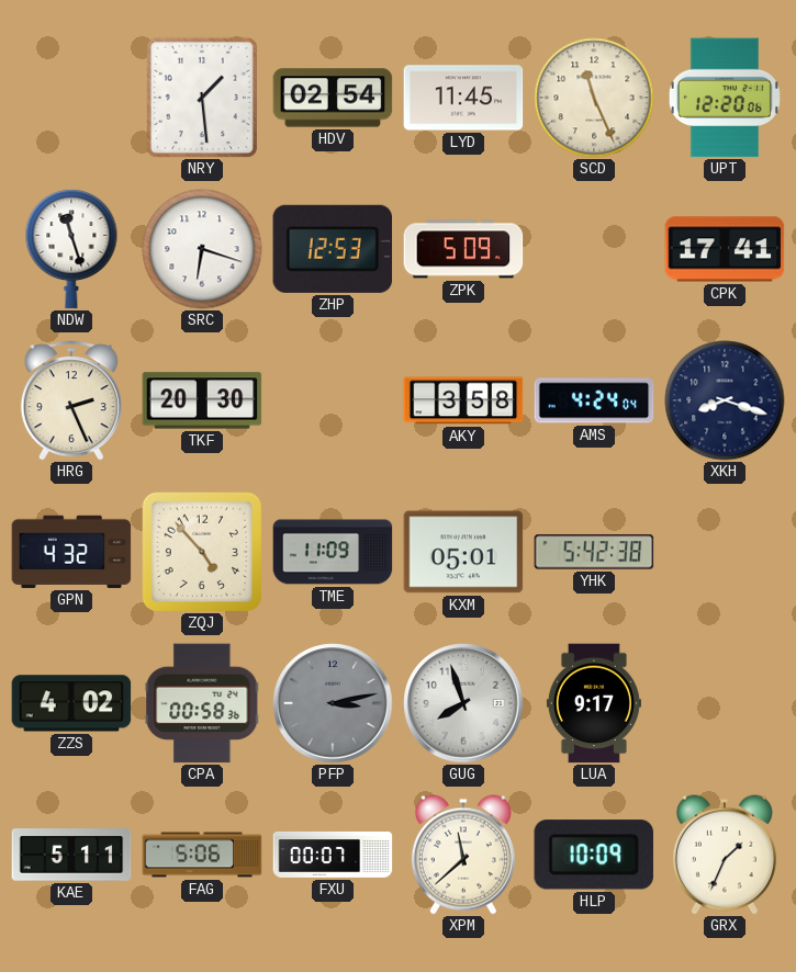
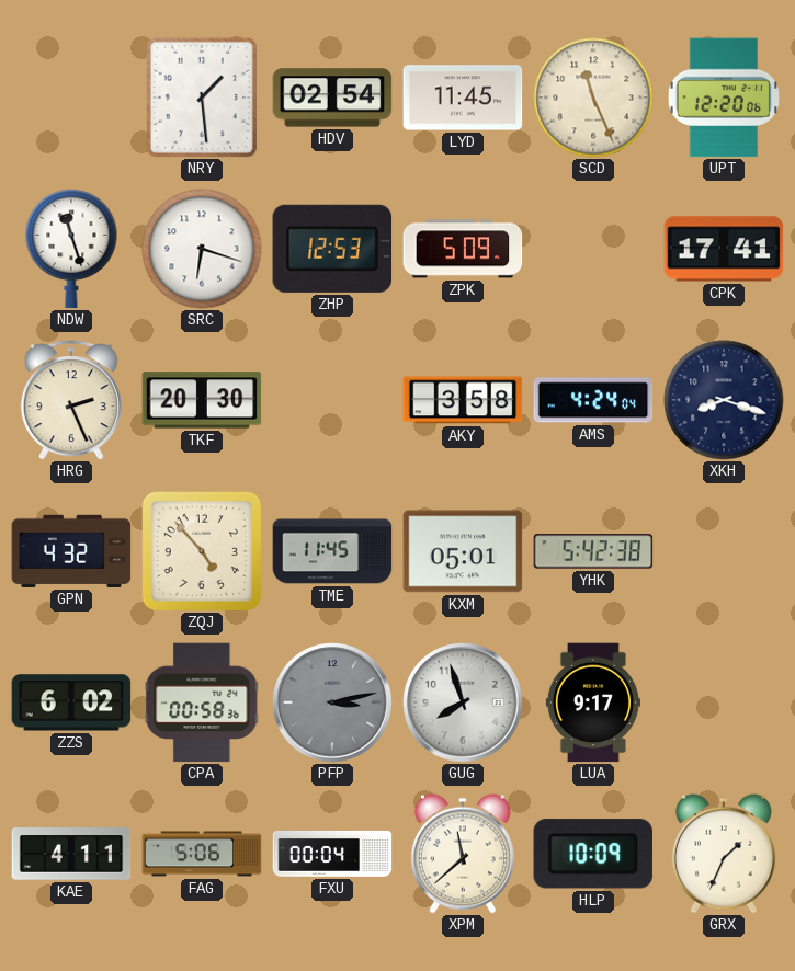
TME: 11:09 -> 11:45
ZZS: 4:02 -> 6:02
KAE: 5:11 -> 4:11
FXU: 00:07 -> 00:04
